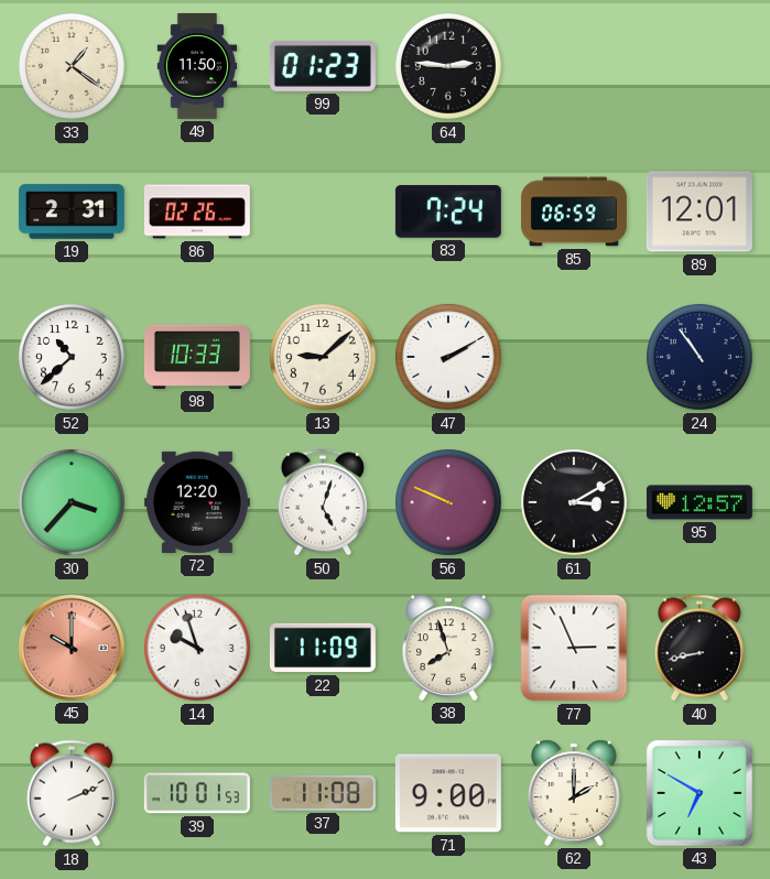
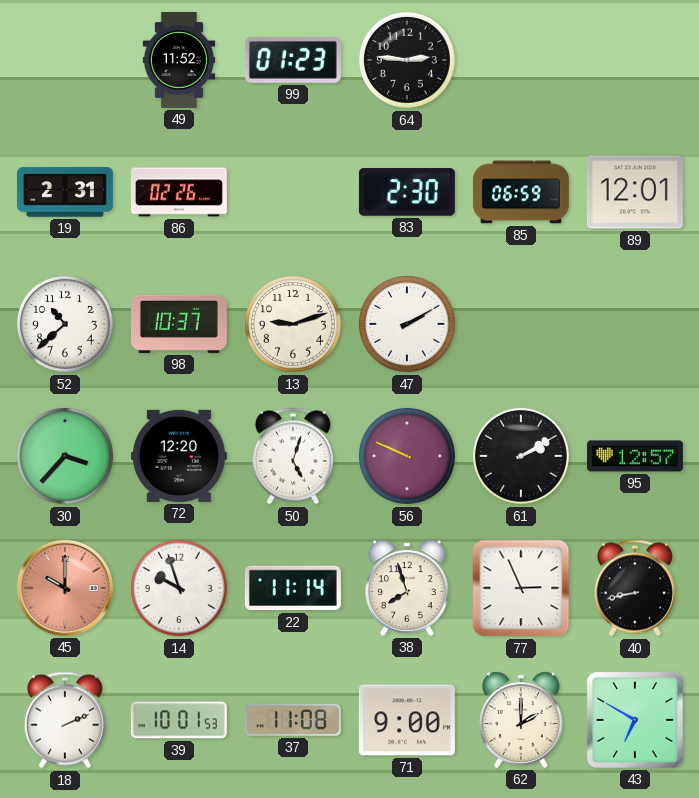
33: 1:21 -> none
49: 11:50 -> 11:52
83: 7:24 -> 2:30
98: 10:33 -> 10:37
13: 9:08 -> 9:12
24: 10:54 -> none
61: 3:10 -> 2:10
22: 11:09 -> 11:14
